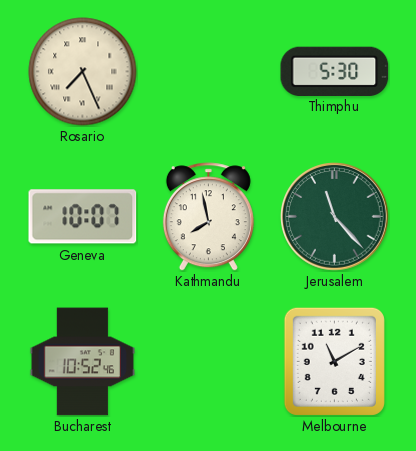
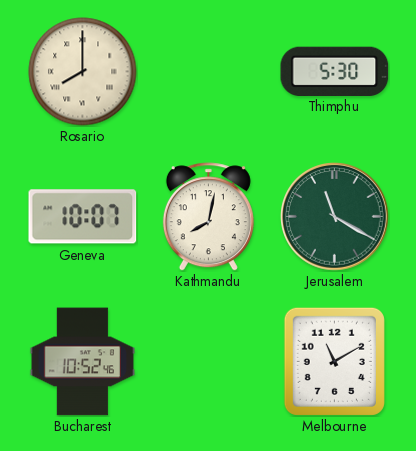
Rosario: 7:26 -> 8:00
Kathmandu: 7:58 -> 8:02
Jerusalem: 11:23 -> 11:20
